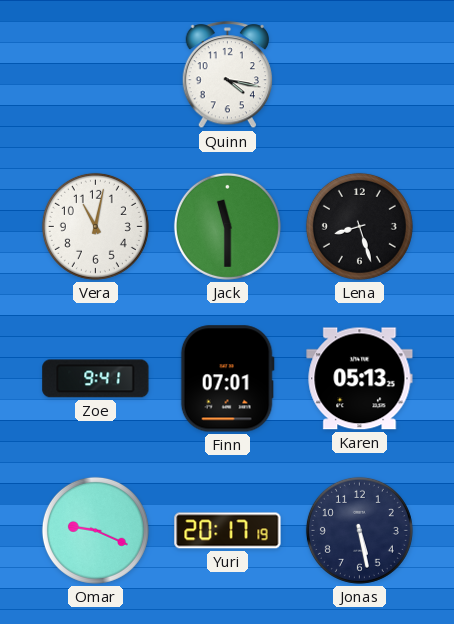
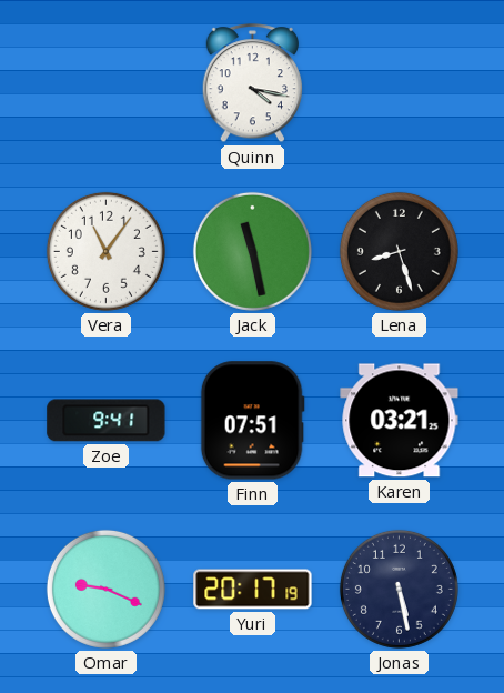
Vera: 11:02 -> 11:06
Jack: 11:30 -> 11:28
Finn: 07:01 -> 07:51
Karen: 05:13 -> 03:21
